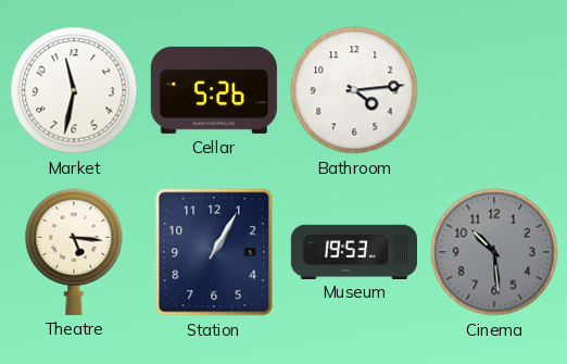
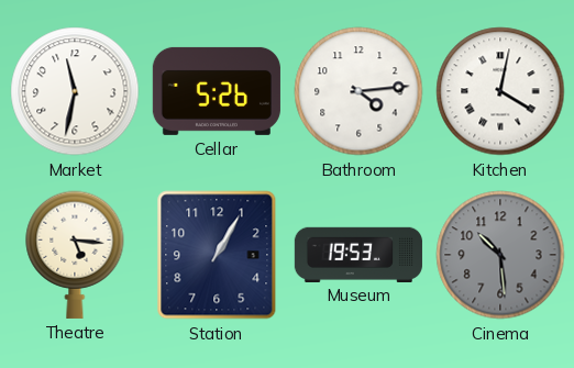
Kitchen: none -> 4:02
